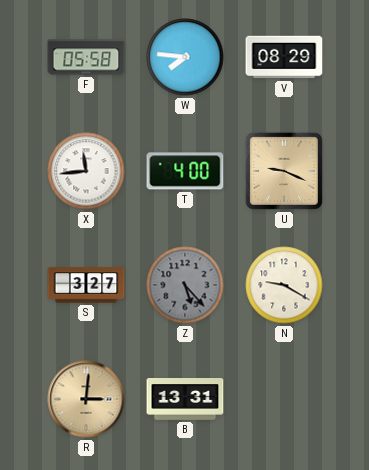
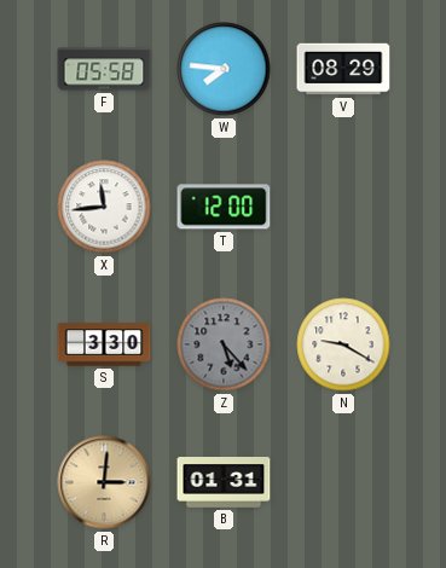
T: 4:00 -> 12:00
U: 9:19 -> none
S: 3:27 -> 3:30
B: 13:31 -> 01:31
